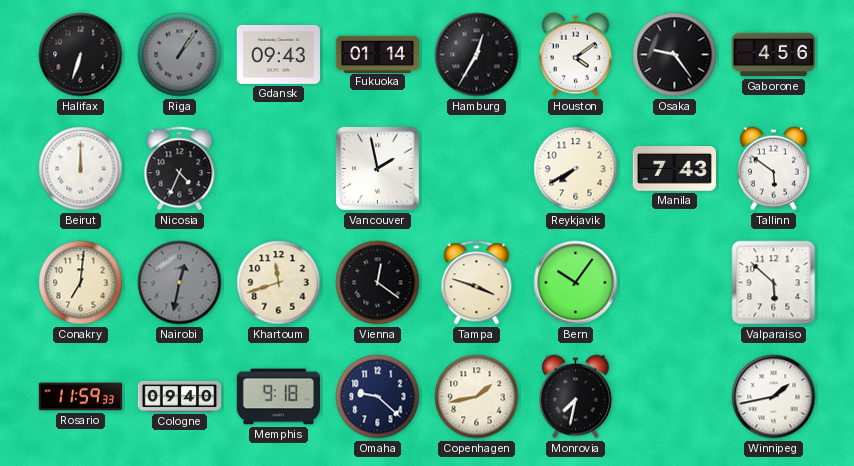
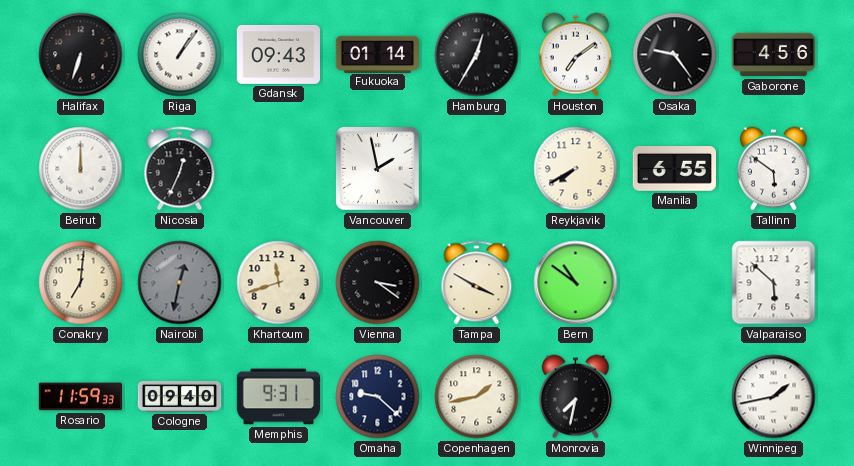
Riga dial: grey -> white
Houston: 4:09 -> 7:09
Nicosia: 4:34 -> 12:34
Manila: 7:43 -> 6:55
Vienna: 12:21 -> 3:21
Tampa: 3:48 -> 3:50
Bern: 10:06 -> 10:51
Memphis: 9:18 -> 9:31
